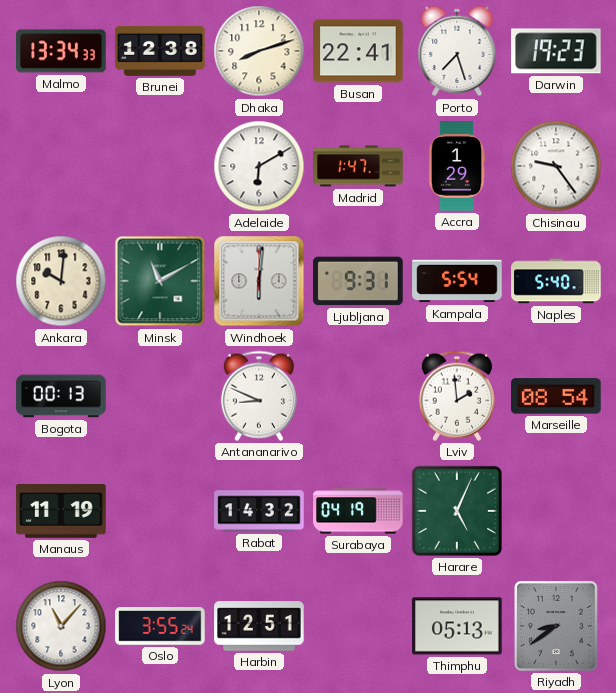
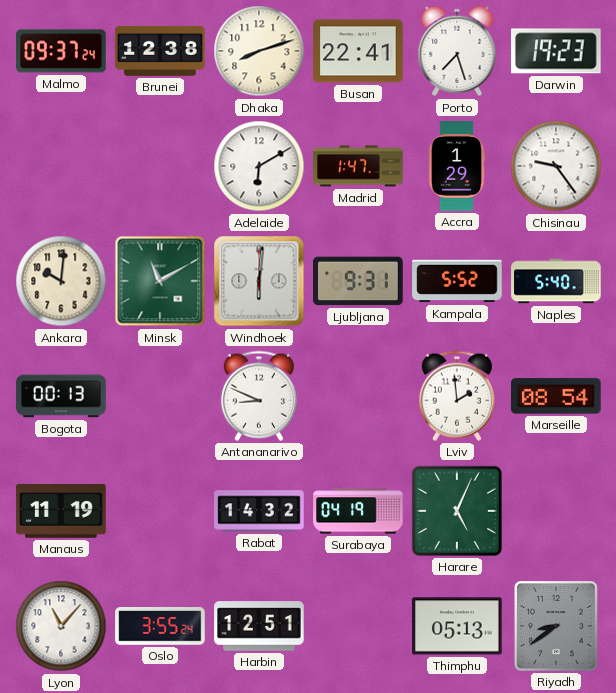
Malmo: 13:34 -> 09:37
Kampala: 5:54 -> 5:52
